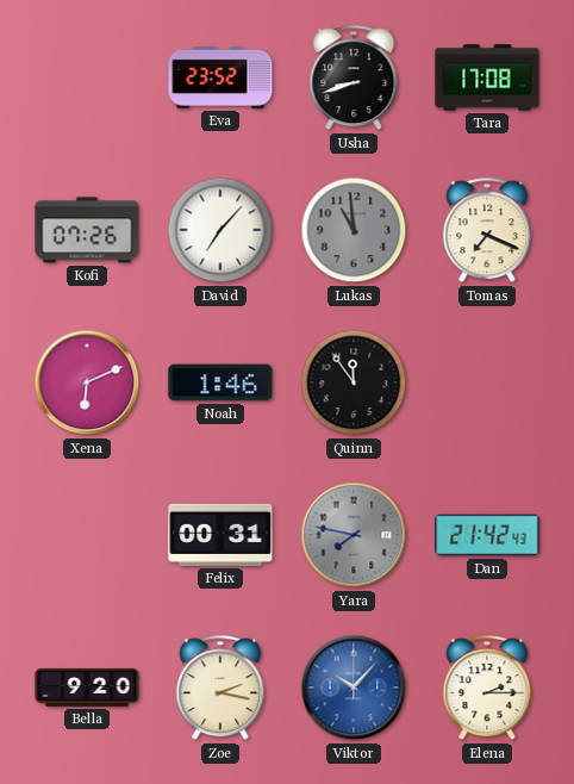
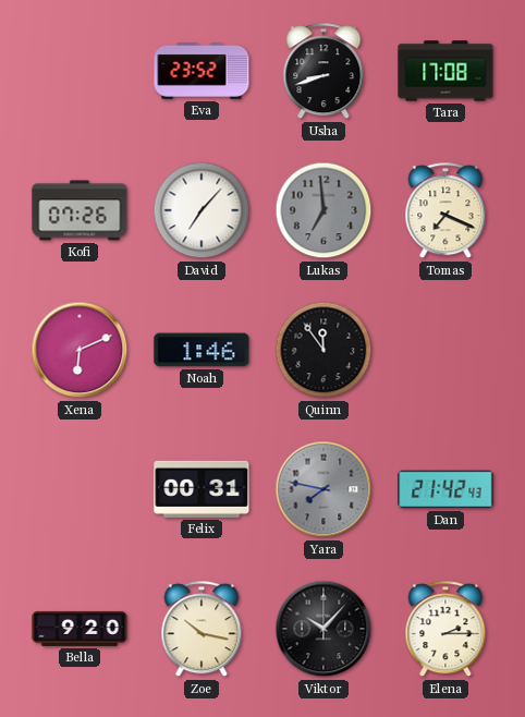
Lukas: 10:59 -> 6:59
Zoe: 2:17 -> 10:17
Viktor dial: blue -> black
